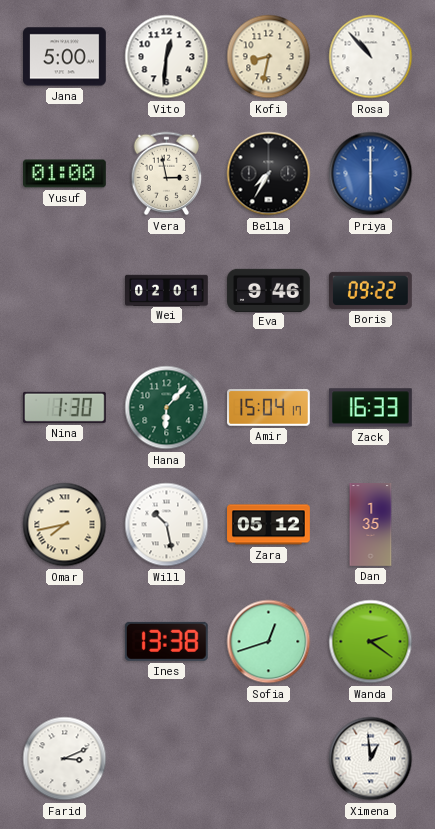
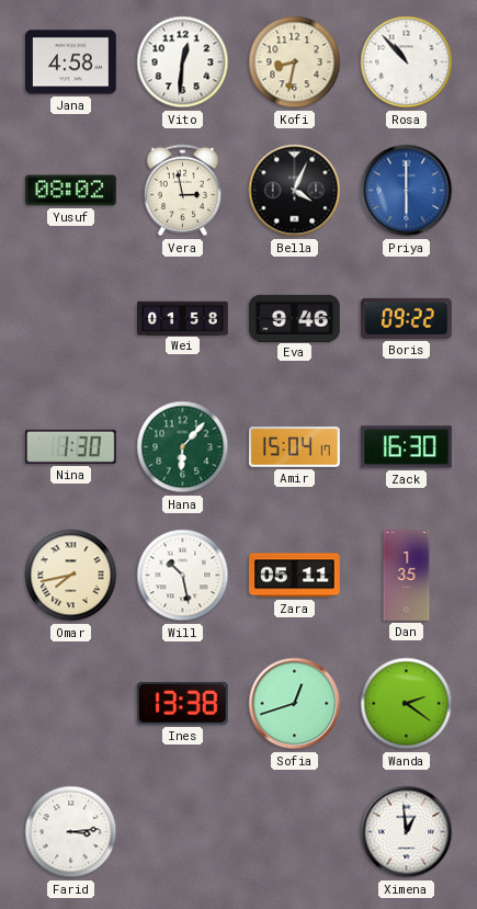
Jana: 5:00 -> 4:58
Yusuf: 01:00 -> 08:02
Bella: 7:35 -> 4:04
Wei: 02:01 -> 01:58
Zack: 16:33 -> 16:30
Zara: 05:12 -> 05:11
Farid: 3:11 -> 3:14
